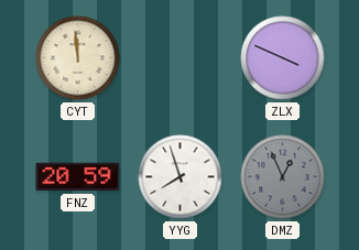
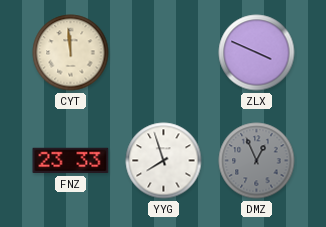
FNZ: 20:59 -> 23:33
